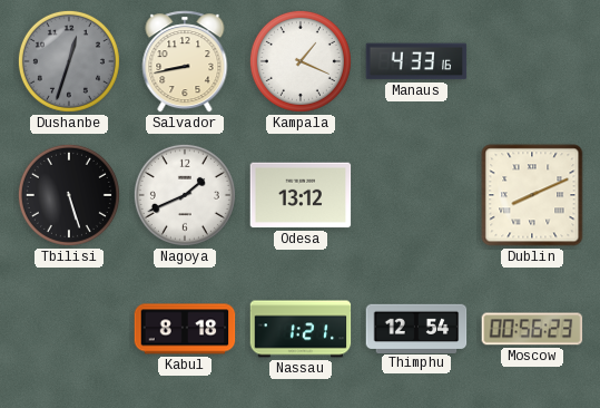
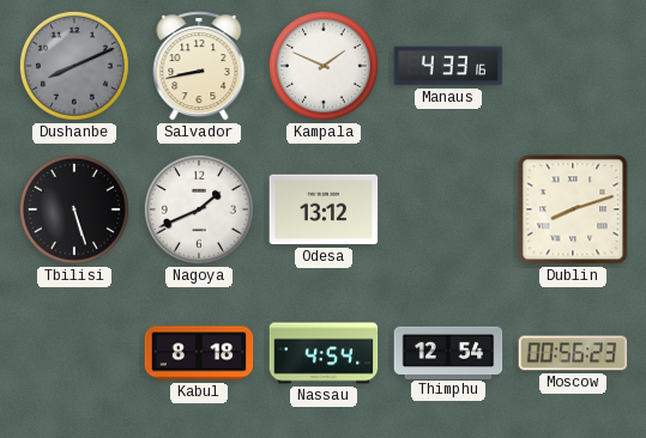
Dushanbe: 12:33 -> 8:11
Kampala: 1:19 -> 1:49
Dublin: 8:11 -> 8:12
Nassau: 1:21 -> 4:54
